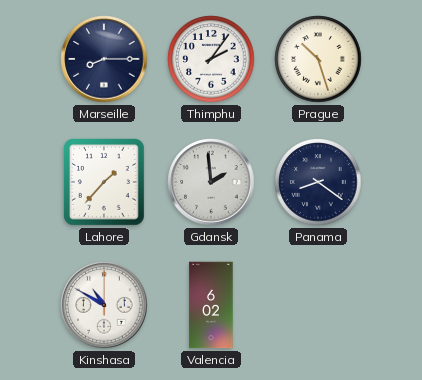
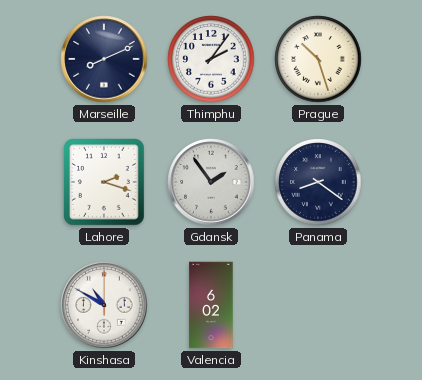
Marseille: 8:15 -> 8:11
Lahore: 1:37 -> 2:18
Gdansk: 1:59 -> 1:54
